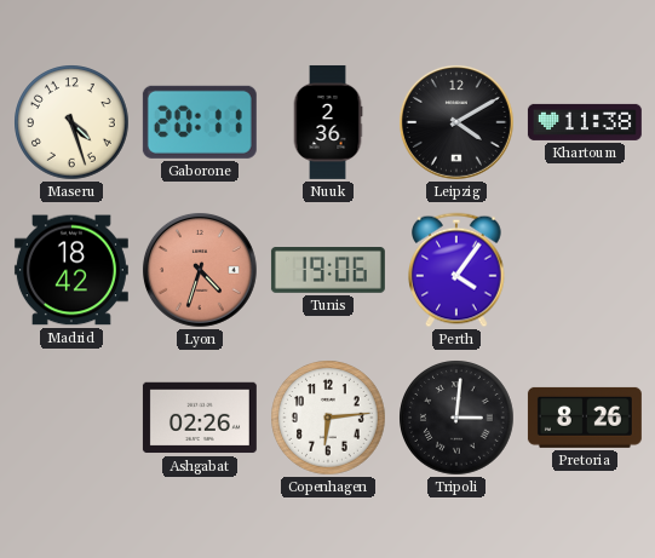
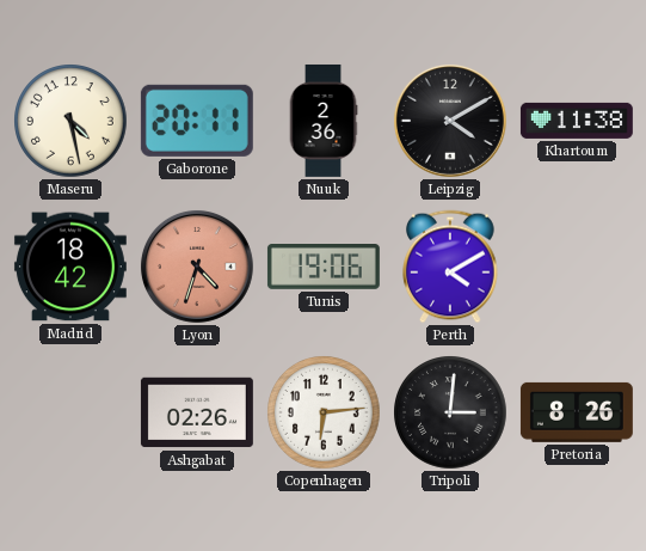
Maseru: 4:27 -> 4:28
Perth: 4:06 -> 4:10
